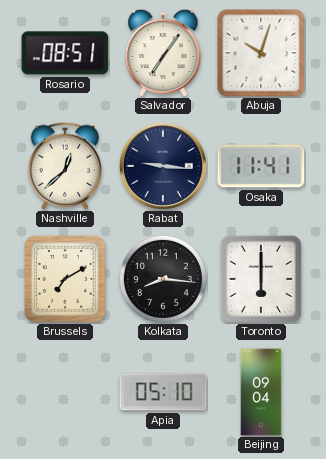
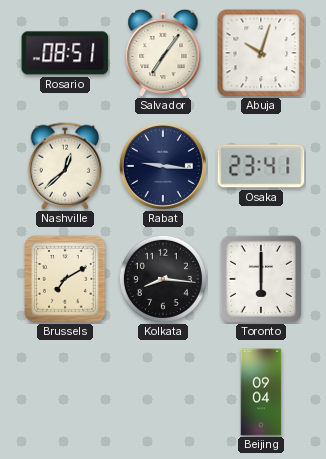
Osaka: 11:41 -> 23:41
Apia: 05:10 -> none
